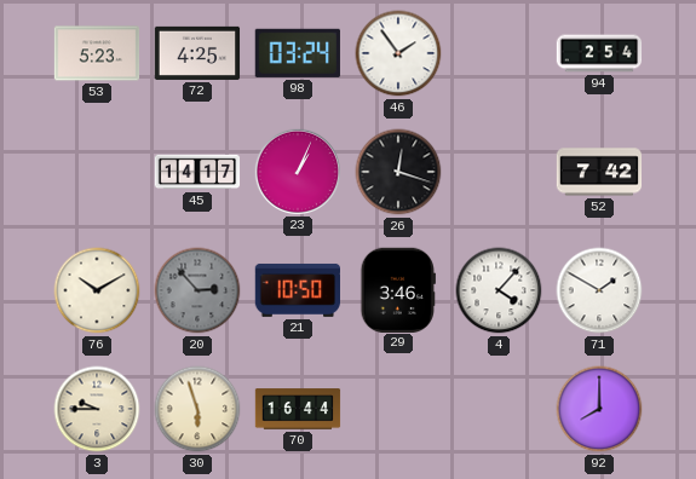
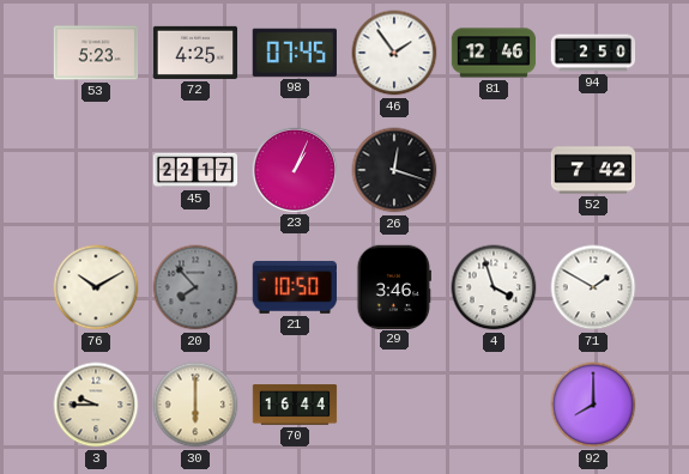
98: 03:24 -> 07:45
81: none -> 12:46
94: 2:54 -> 2:50
45: 14:17 -> 22:17
20: 2:53 -> 7:53
4: 4:07 -> 3:57
30: 5:57 -> 6:00
